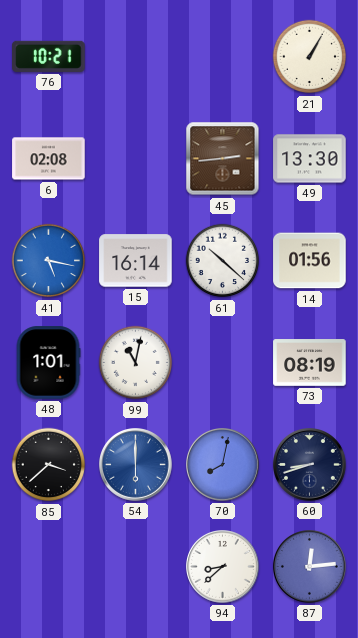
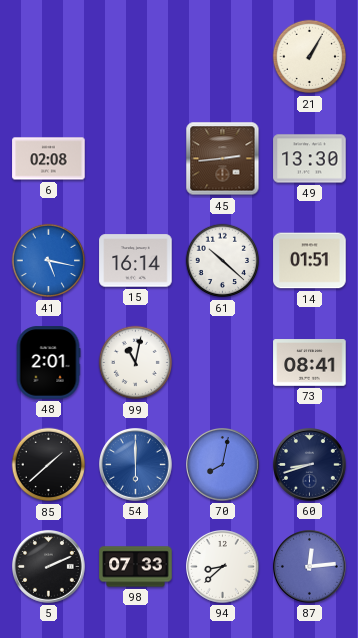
76: 10:21 -> none
14: 01:56 -> 01:51
48: 1:01 -> 2:01
73: 08:19 -> 08:41
85: 3:38 -> 1:38
5: none -> 2:11
98: none -> 07:33
